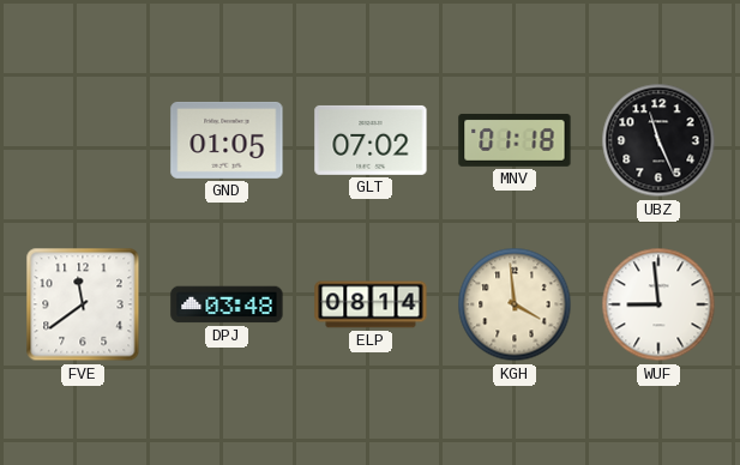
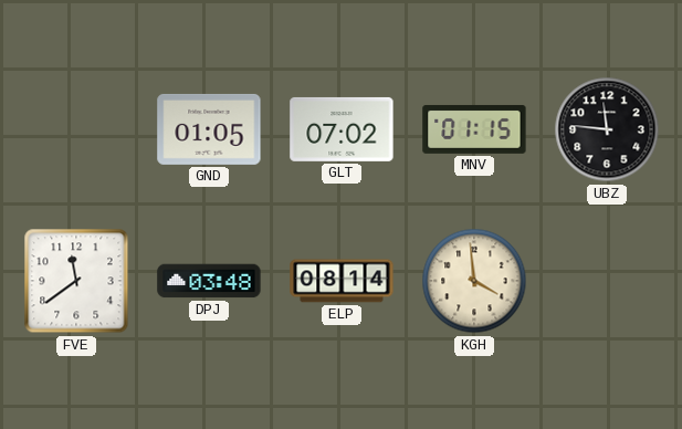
MNV: 01:18 -> 01:15
UBZ: 11:26 -> 11:46
WUF: 8:59 -> none
